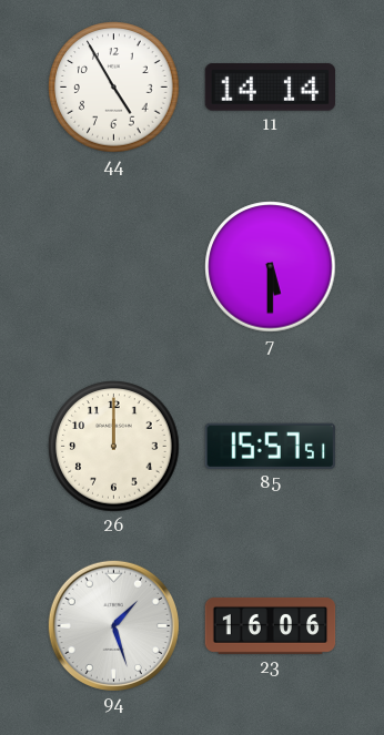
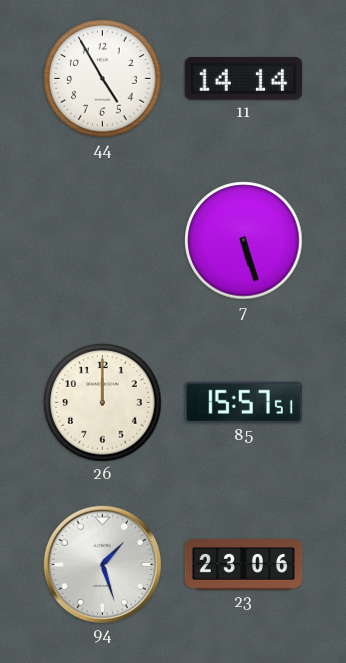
7: 5:30 -> 5:27
23: 16:06 -> 23:06
